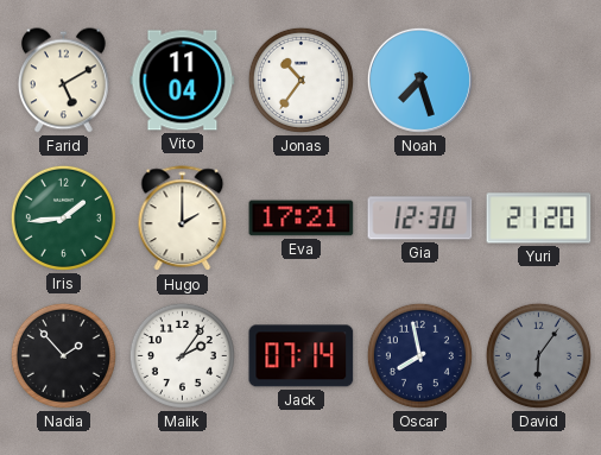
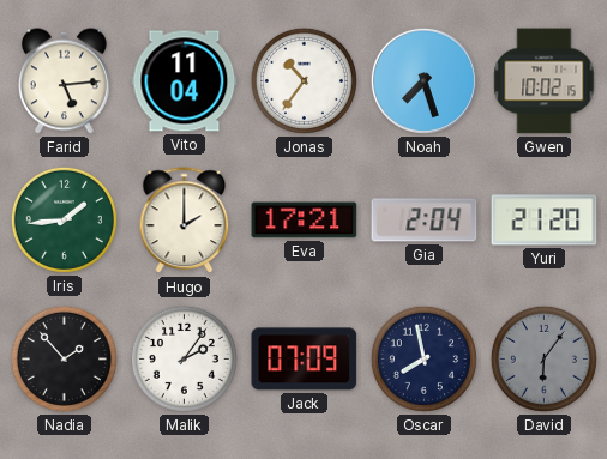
Farid: 5:10 -> 5:14
Gwen: none -> 10:02
Gia: 12:30 -> 2:04
Jack: 07:14 -> 07:09
